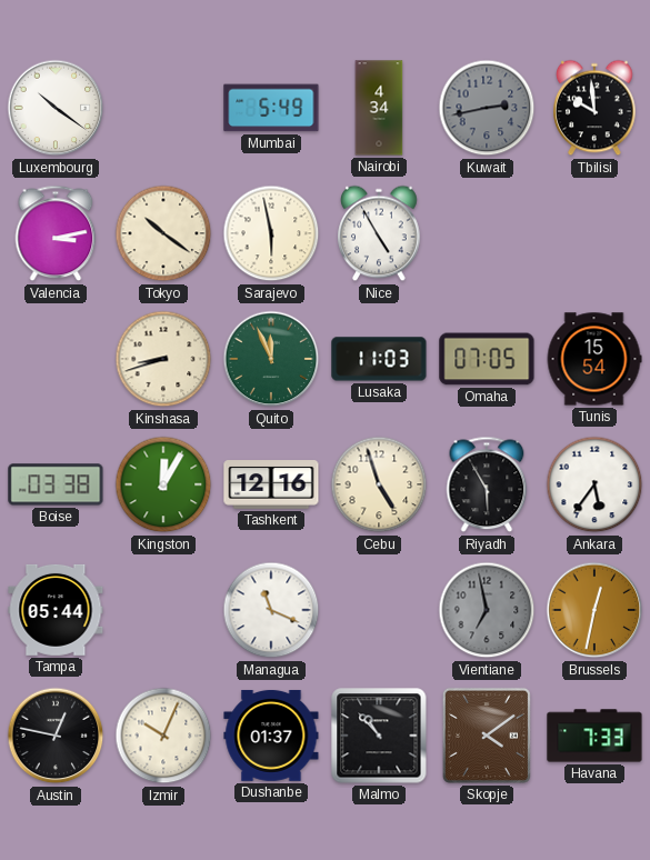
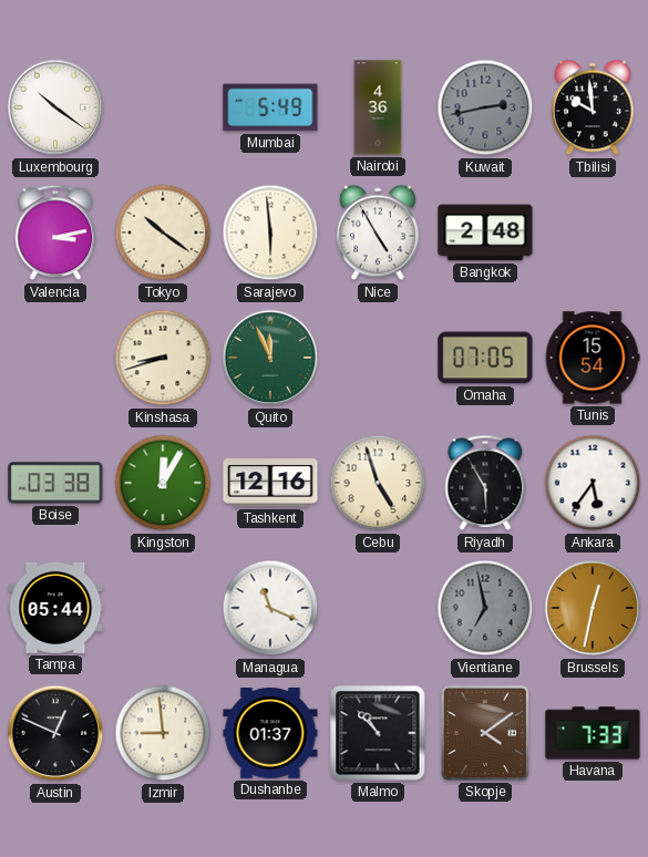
Nairobi: 4:34 -> 4:36
Sarajevo: 5:58 -> 5:59
Bangkok: none -> 2:48
Lusaka: 11:03 -> none
Austin: 12:47 -> 12:49
Izmir: 10:04 -> 8:59
